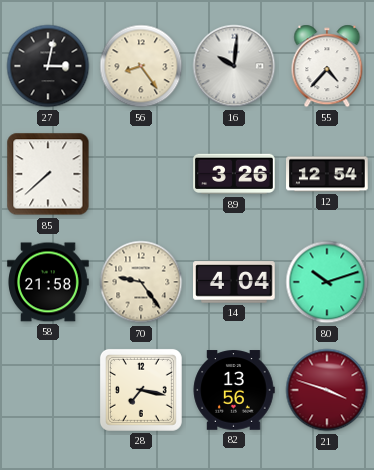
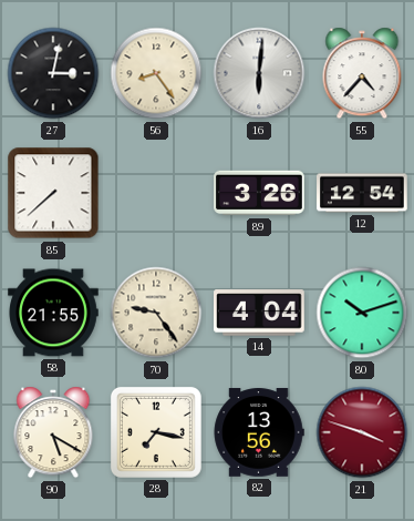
16: 10:01 -> 6:01
58: 21:58 -> 21:55
90: none -> 5:20
